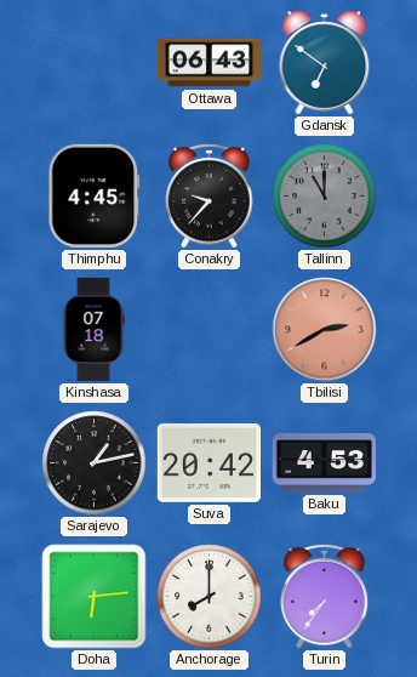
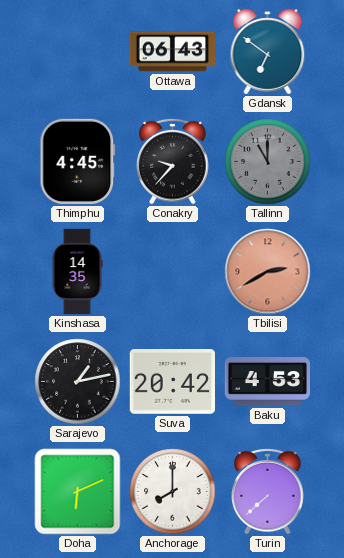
Kinshasa: 07:18 -> 14:35
Doha: 6:14 -> 6:11
Turin: 7:36 -> 7:38
